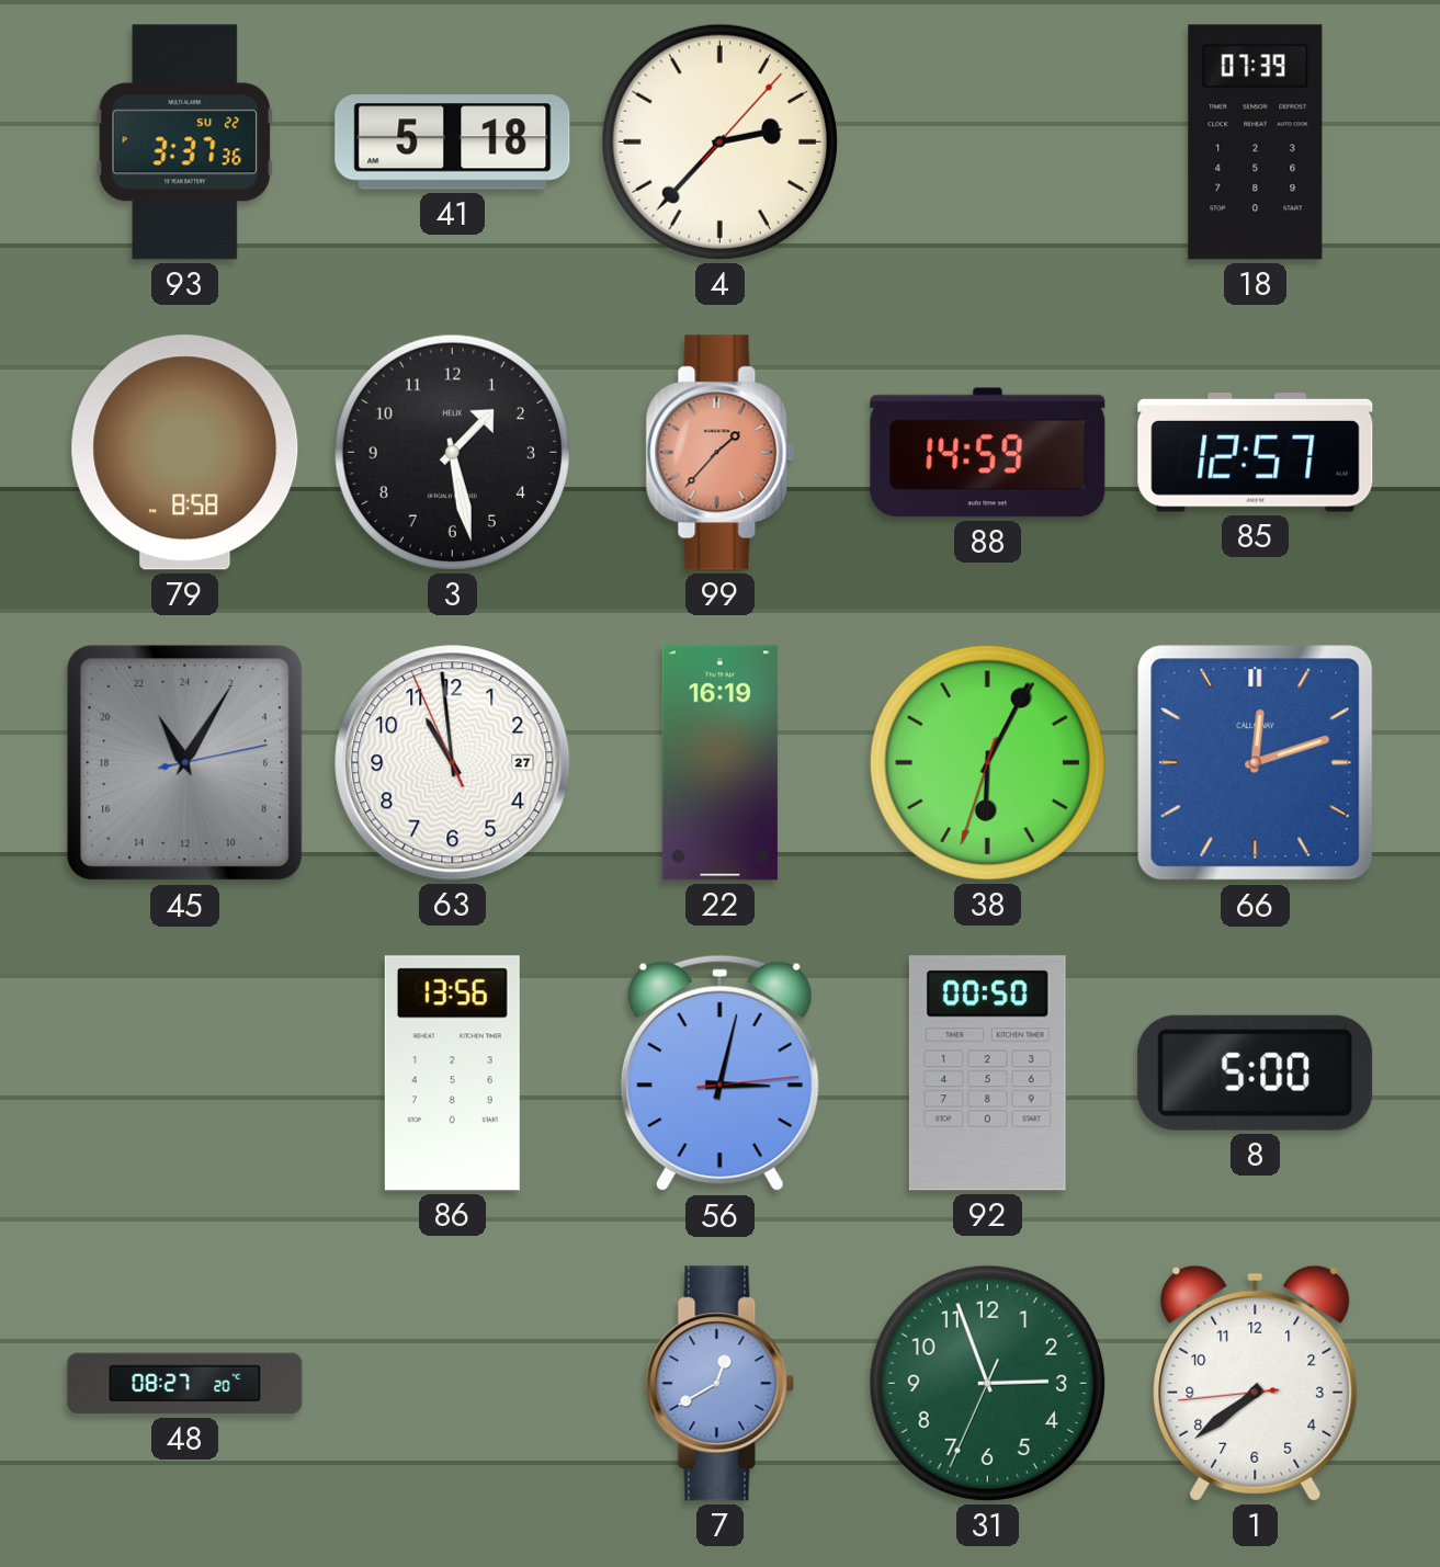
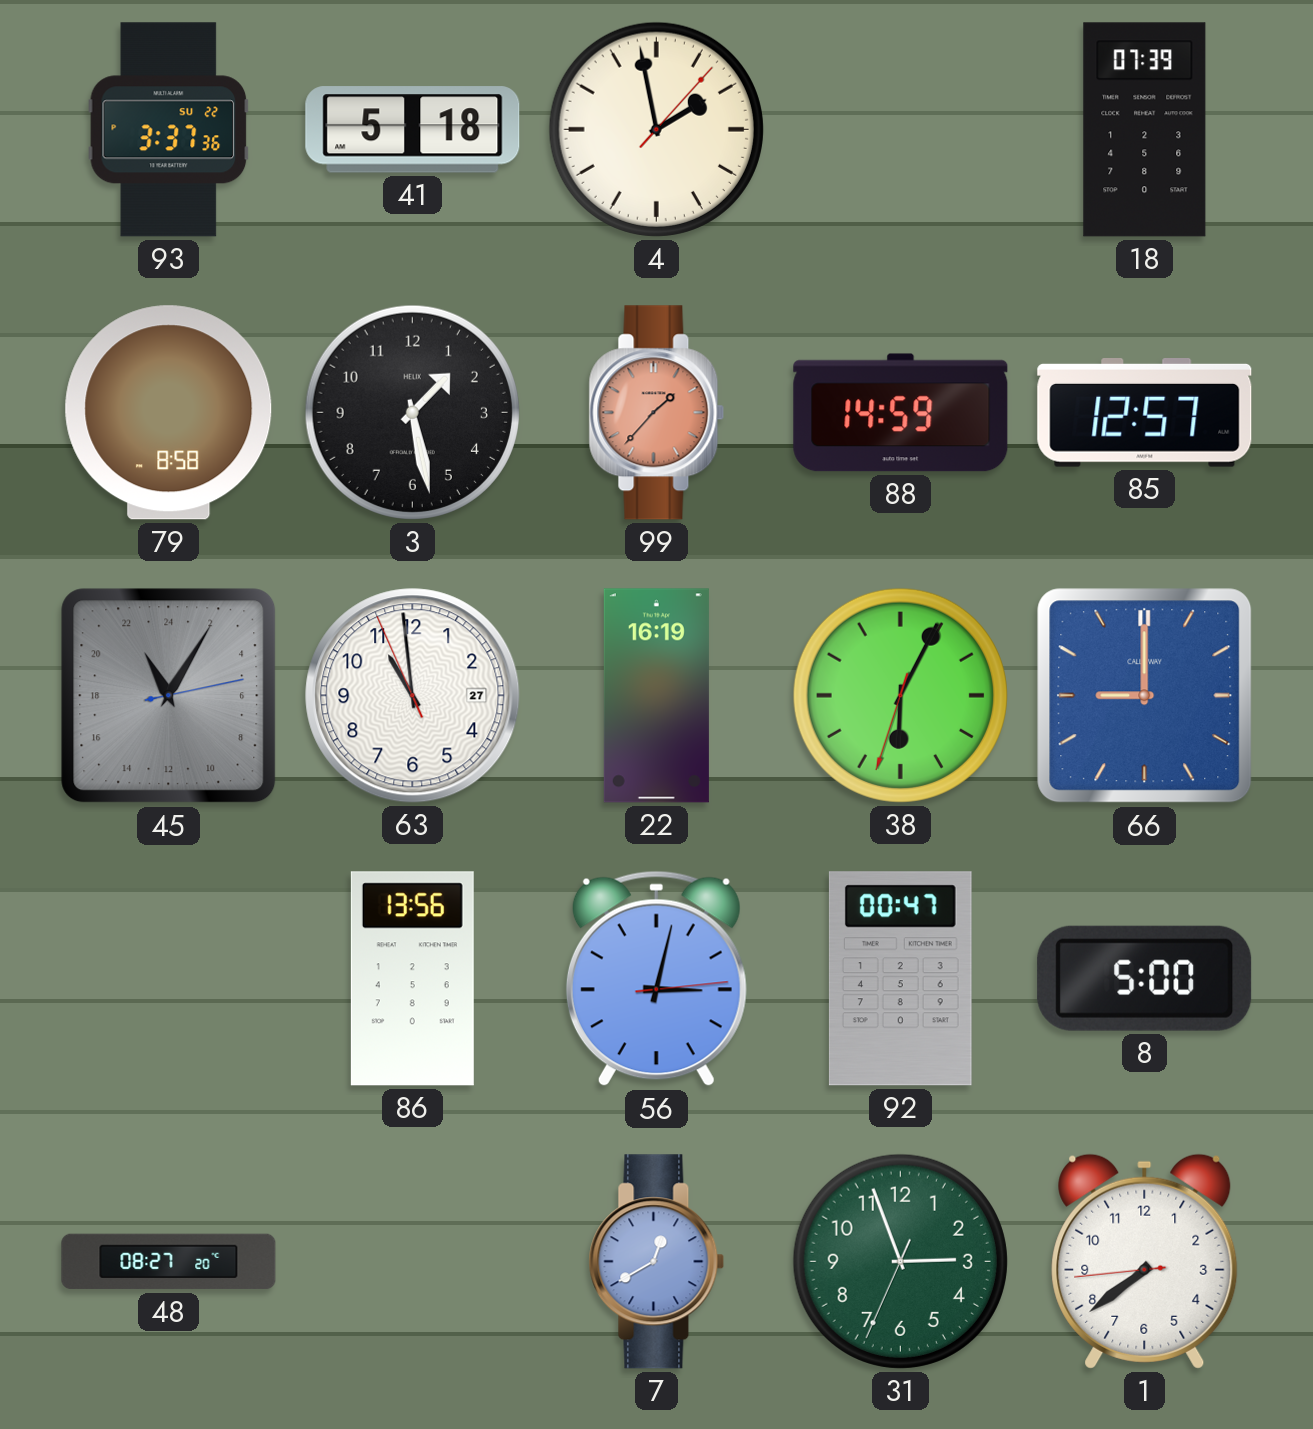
4: 2:37 -> 1:58
66: 12:12 -> 9:00
92: 00:50 -> 00:47
